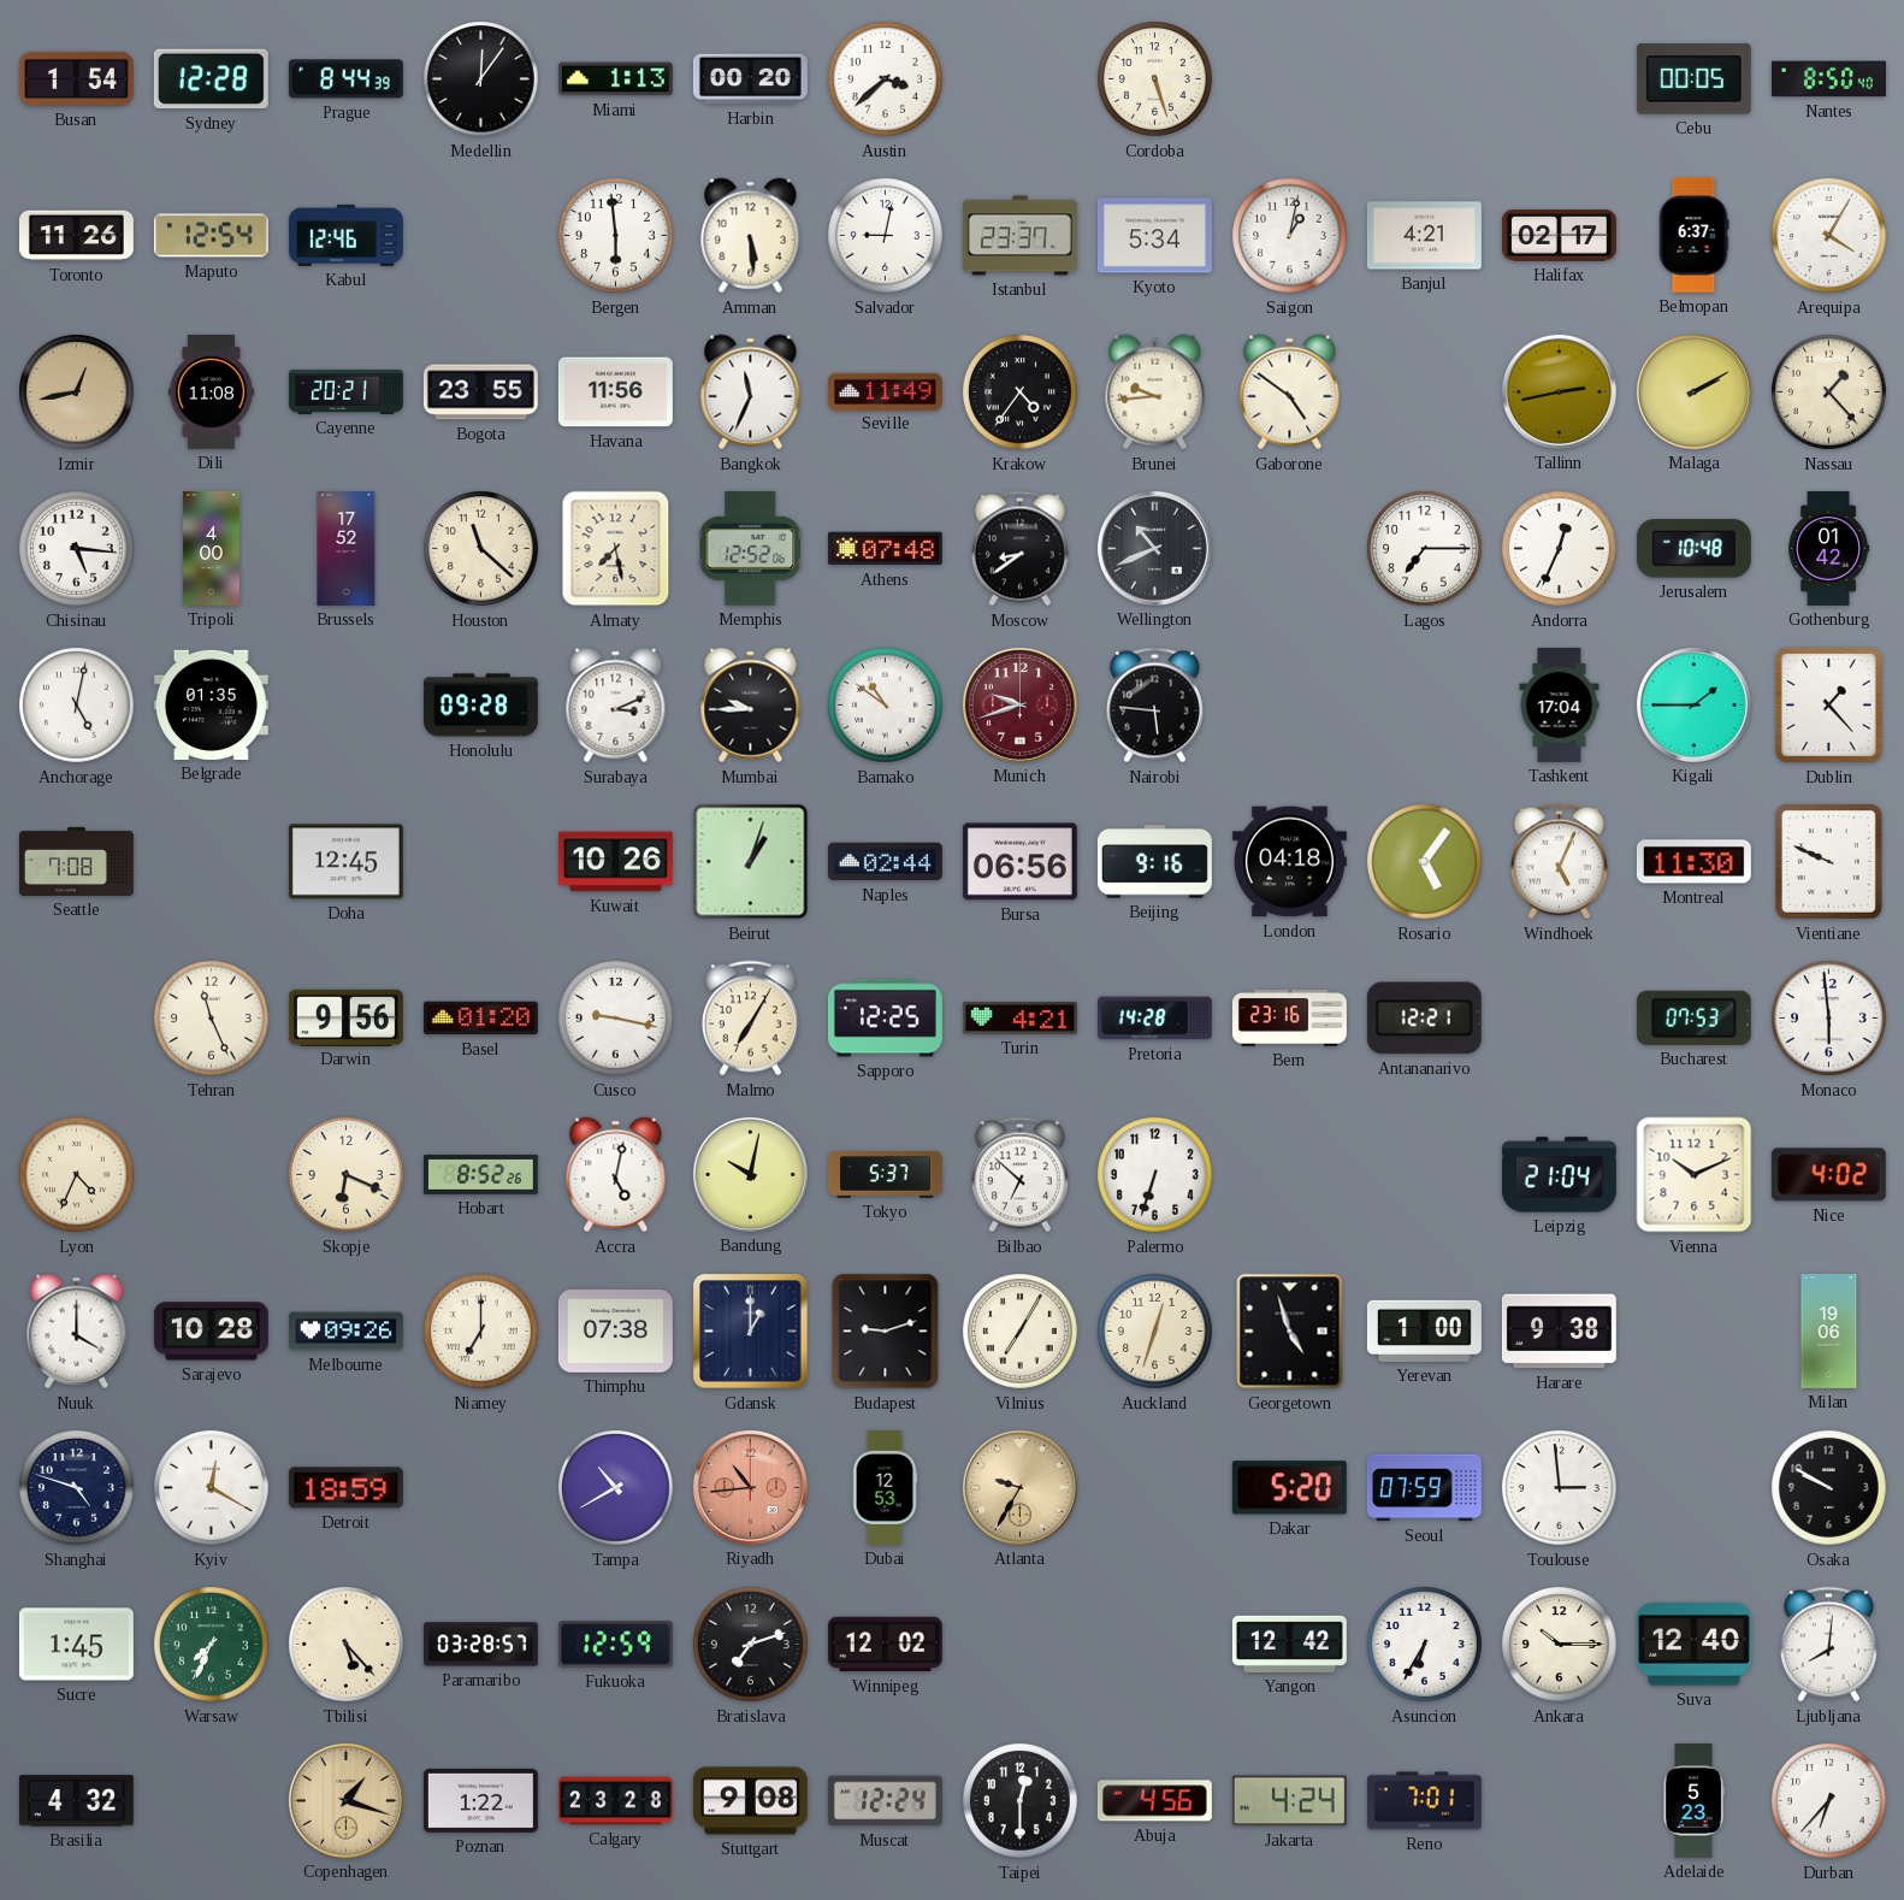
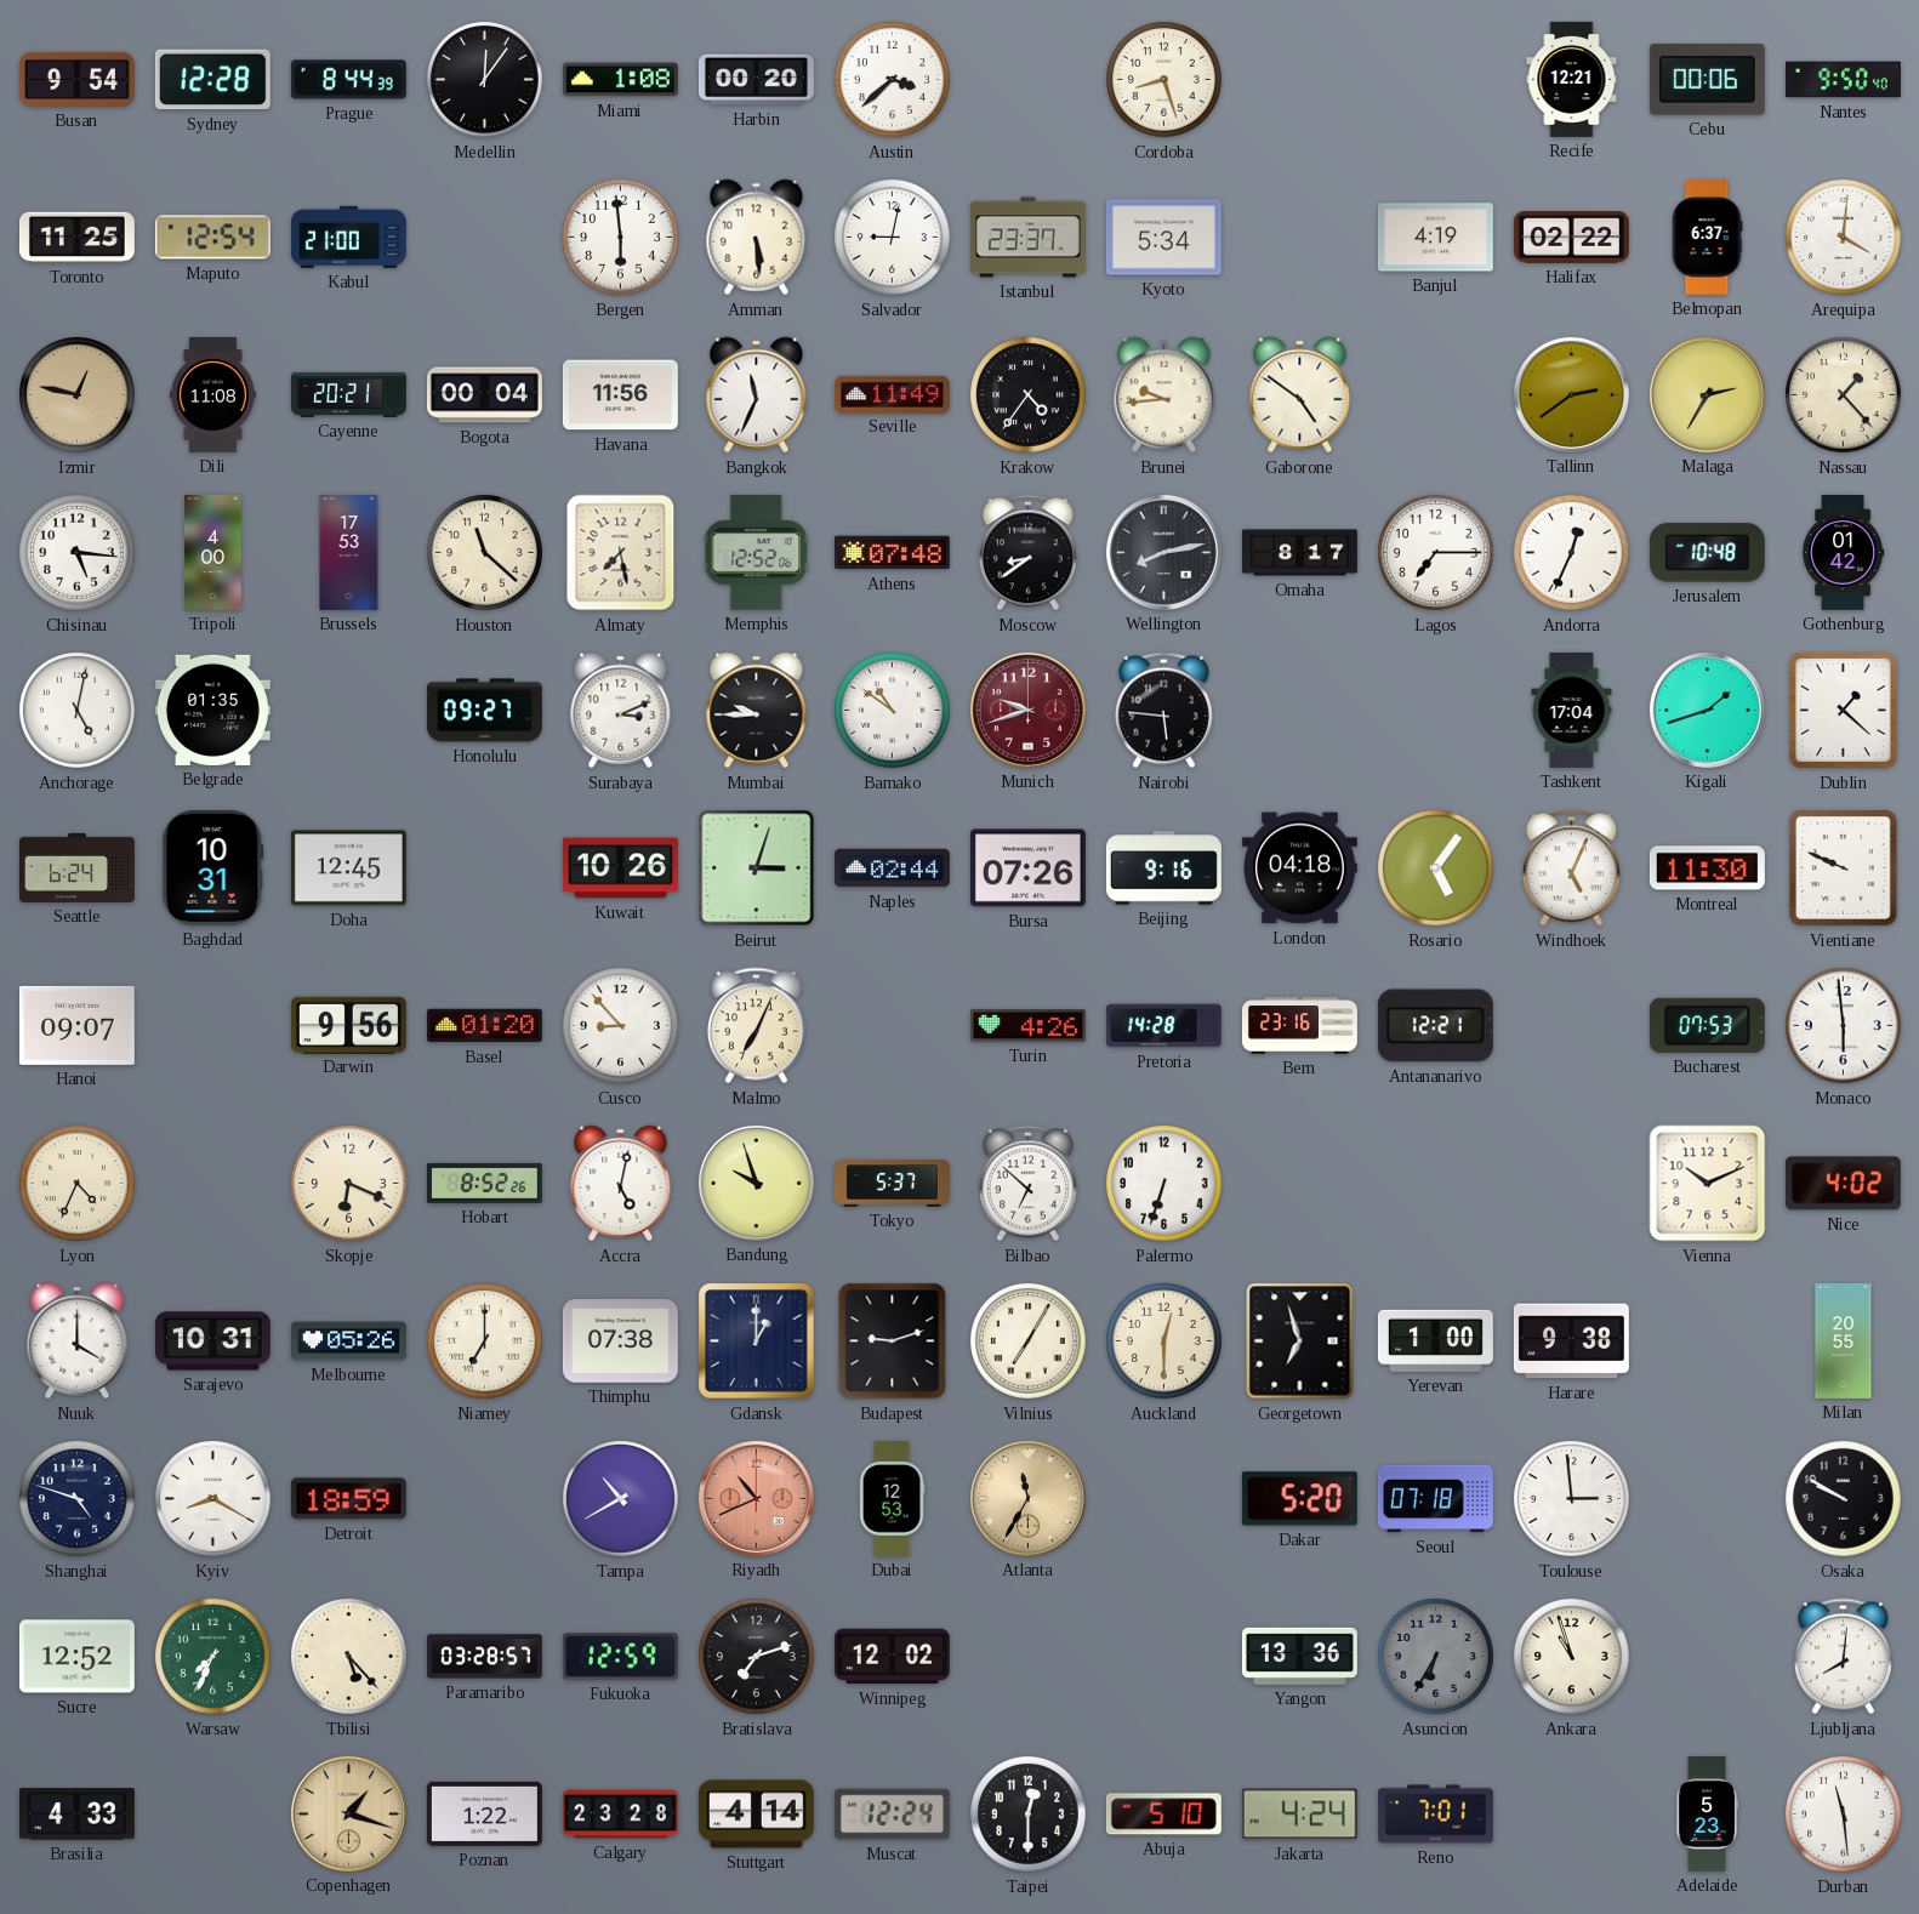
Busan: 1:54 -> 9:54
Miami: 1:13 -> 1:08
Cordoba: 5:27 -> 8:27
Recife: none -> 12:21
Cebu: 00:05 -> 00:06
Nantes: 8:50 -> 9:50
Toronto: 11:26 -> 11:25
Kabul: 12:46 -> 21:00
Saigon: 1:02 -> none
Banjul: 4:21 -> 4:19
Halifax: 02:17 -> 02:22
Arequipa: 4:05 -> 4:01
Izmir: 12:43 -> 12:47
Bogota: 23:55 -> 00:04
Tallinn: 2:43 -> 2:39
Malaga: 2:10 -> 2:35
Brussels: 17:52 -> 17:53
Wellington: 10:41 -> 8:13
Omaha: none -> 8:17
Honolulu: 09:28 -> 09:27
Kigali: 1:45 -> 1:42
Dublin: 1:23 -> 1:22
Seattle: 7:08 -> 6:24
Baghdad: none -> 10:31
Beirut: 1:03 -> 3:03
Bursa: 06:56 -> 07:26
Hanoi: none -> 09:07
Tehran: 11:26 -> none
Cusco: 9:17 -> 8:53
Malmo: 7:05 -> 7:04
Sapporo: 12:25 -> none
Turin: 4:21 -> 4:26
Bandung: 10:02 -> 9:57
Leipzig: 21:04 -> none
Sarajevo: 10:28 -> 10:31
Melbourne: 09:26 -> 05:26
Auckland: 12:33 -> 12:30
Georgetown: 4:57 -> 6:57
Milan: 19:06 -> 20:55
Kyiv: 12:20 -> 8:20
Riyadh: 10:44 -> 10:41
Atlanta: 9:35 -> 11:35
Seoul: 07:59 -> 07:18
Sucre: 1:45 -> 12:52
Yangon: 12:42 -> 13:36
Asuncion dial: white -> grey
Ankara: 10:15 -> 10:57
Suva: 12:40 -> none
Brasilia: 4:32 -> 4:33
Stuttgart: 9:08 -> 4:14
Abuja: 4:56 -> 5:10
Durban: 6:37 -> 11:29
